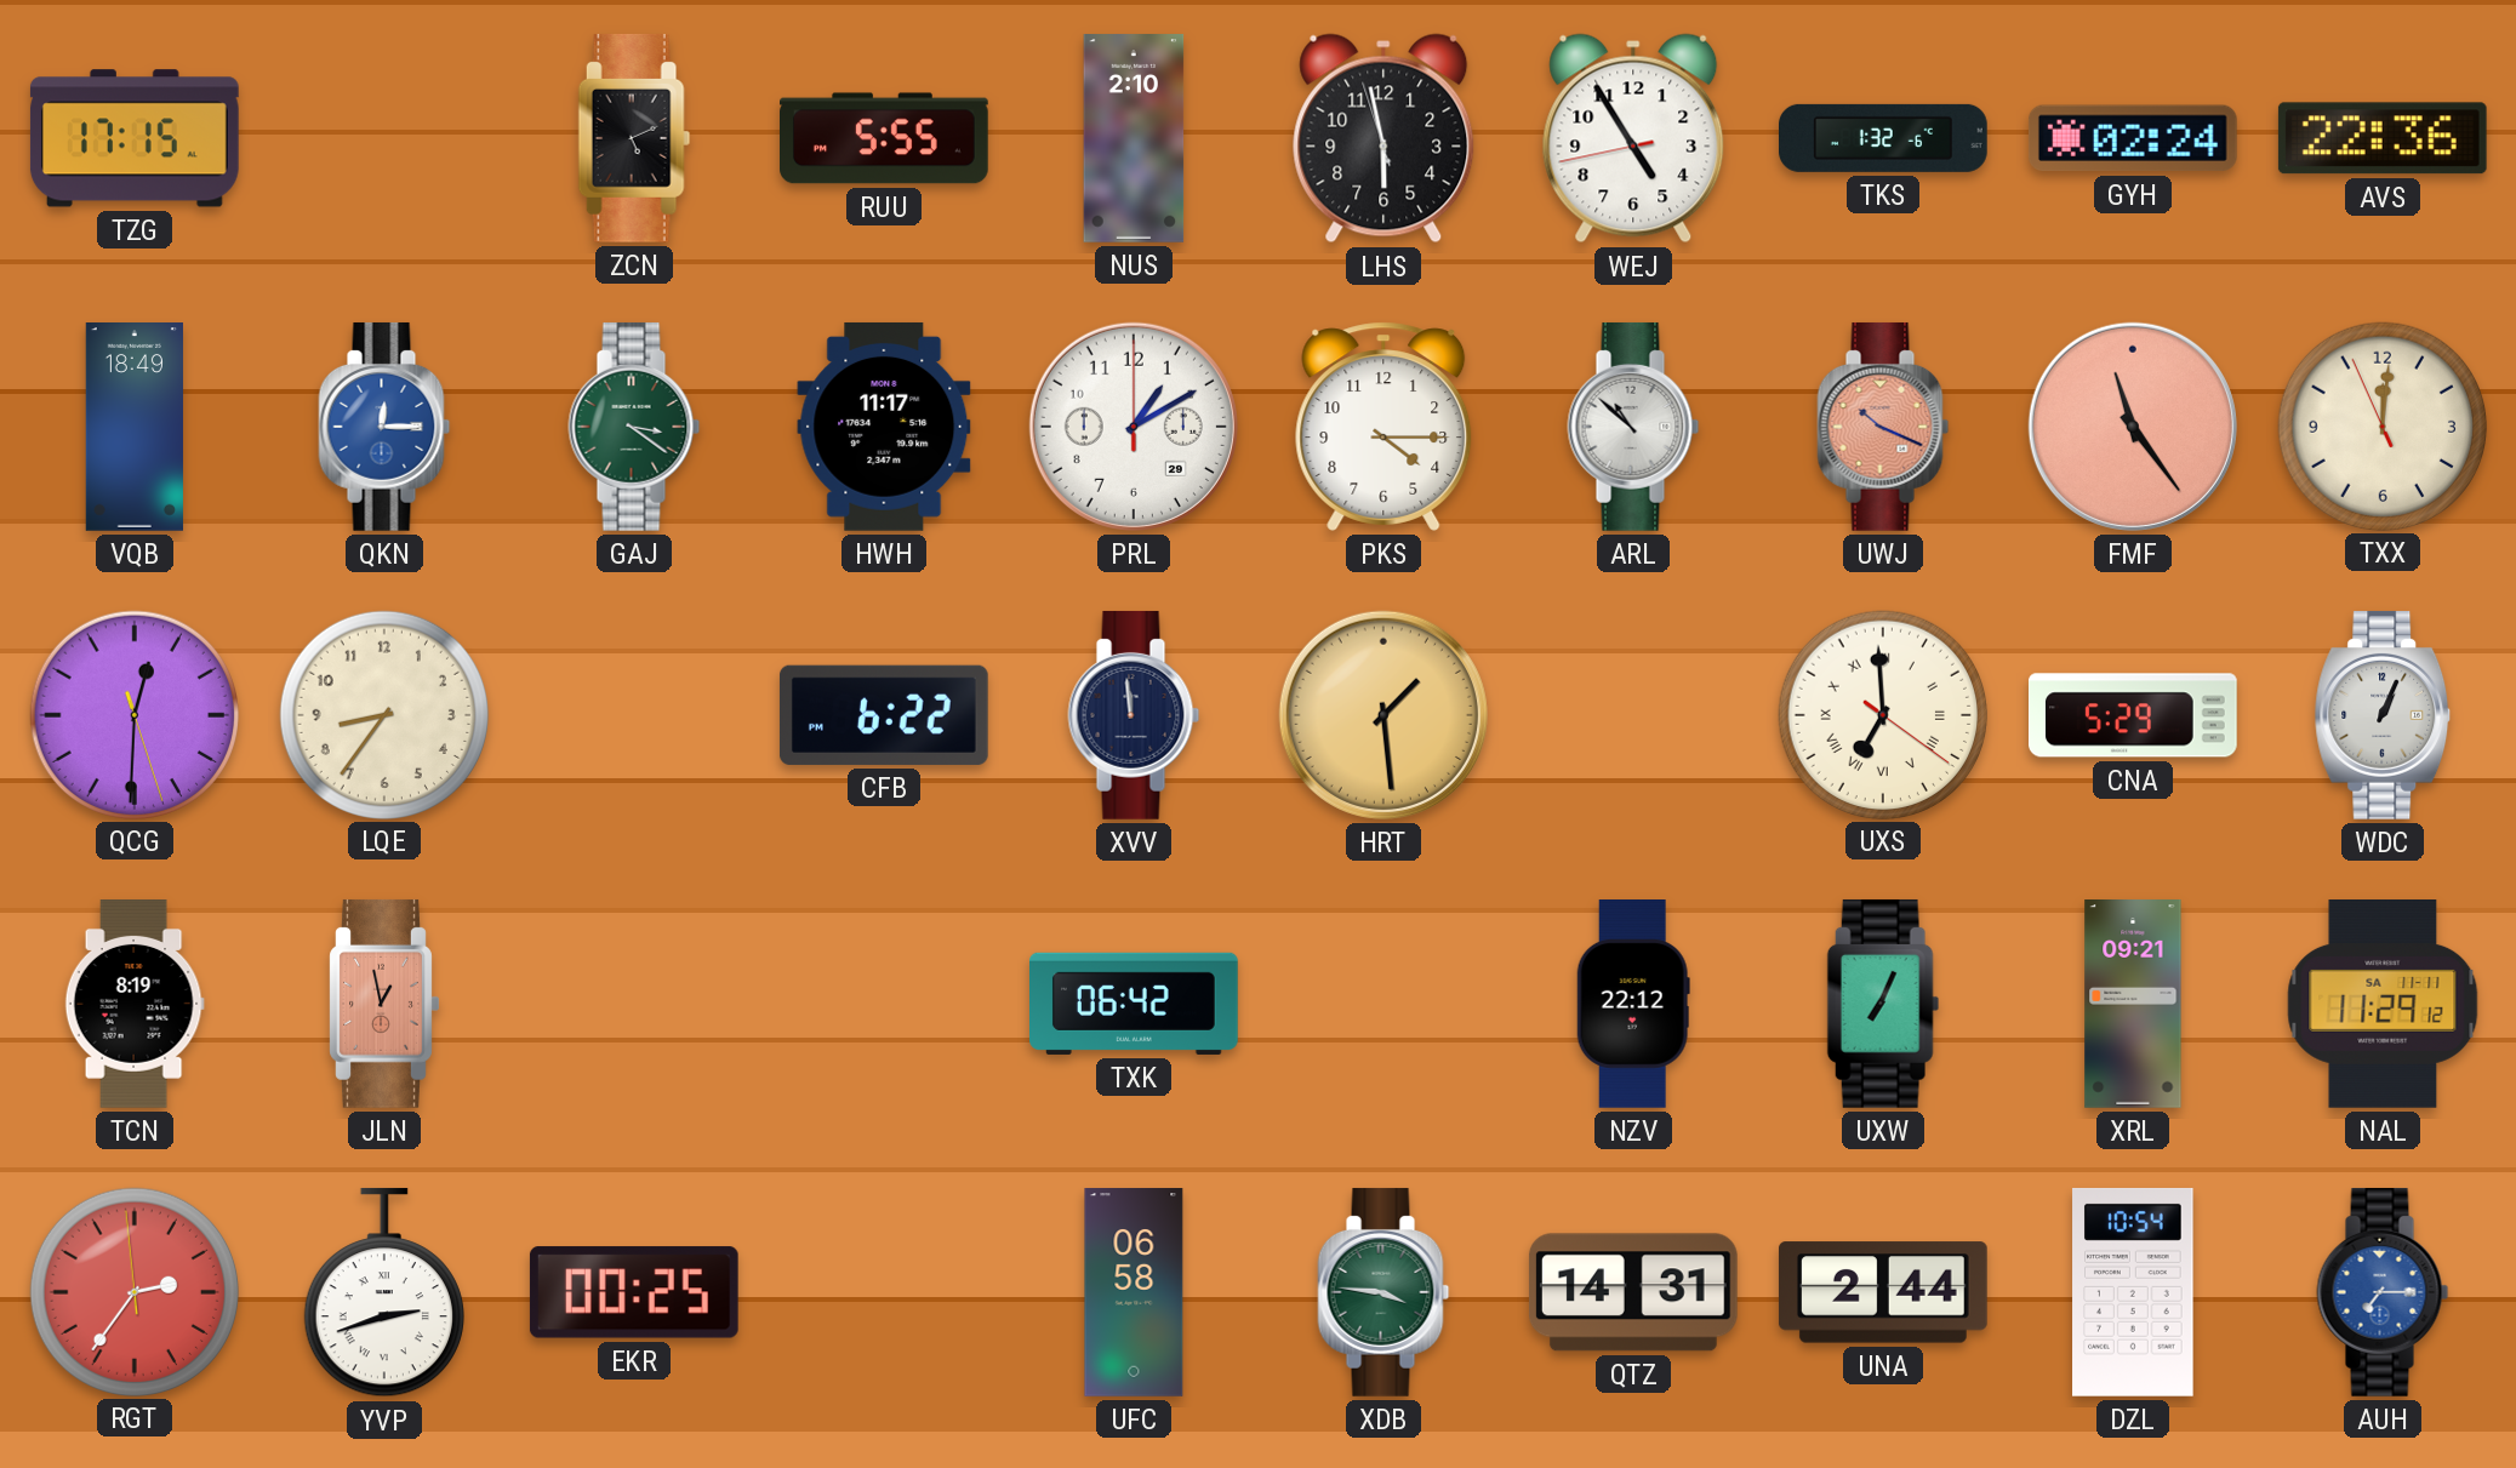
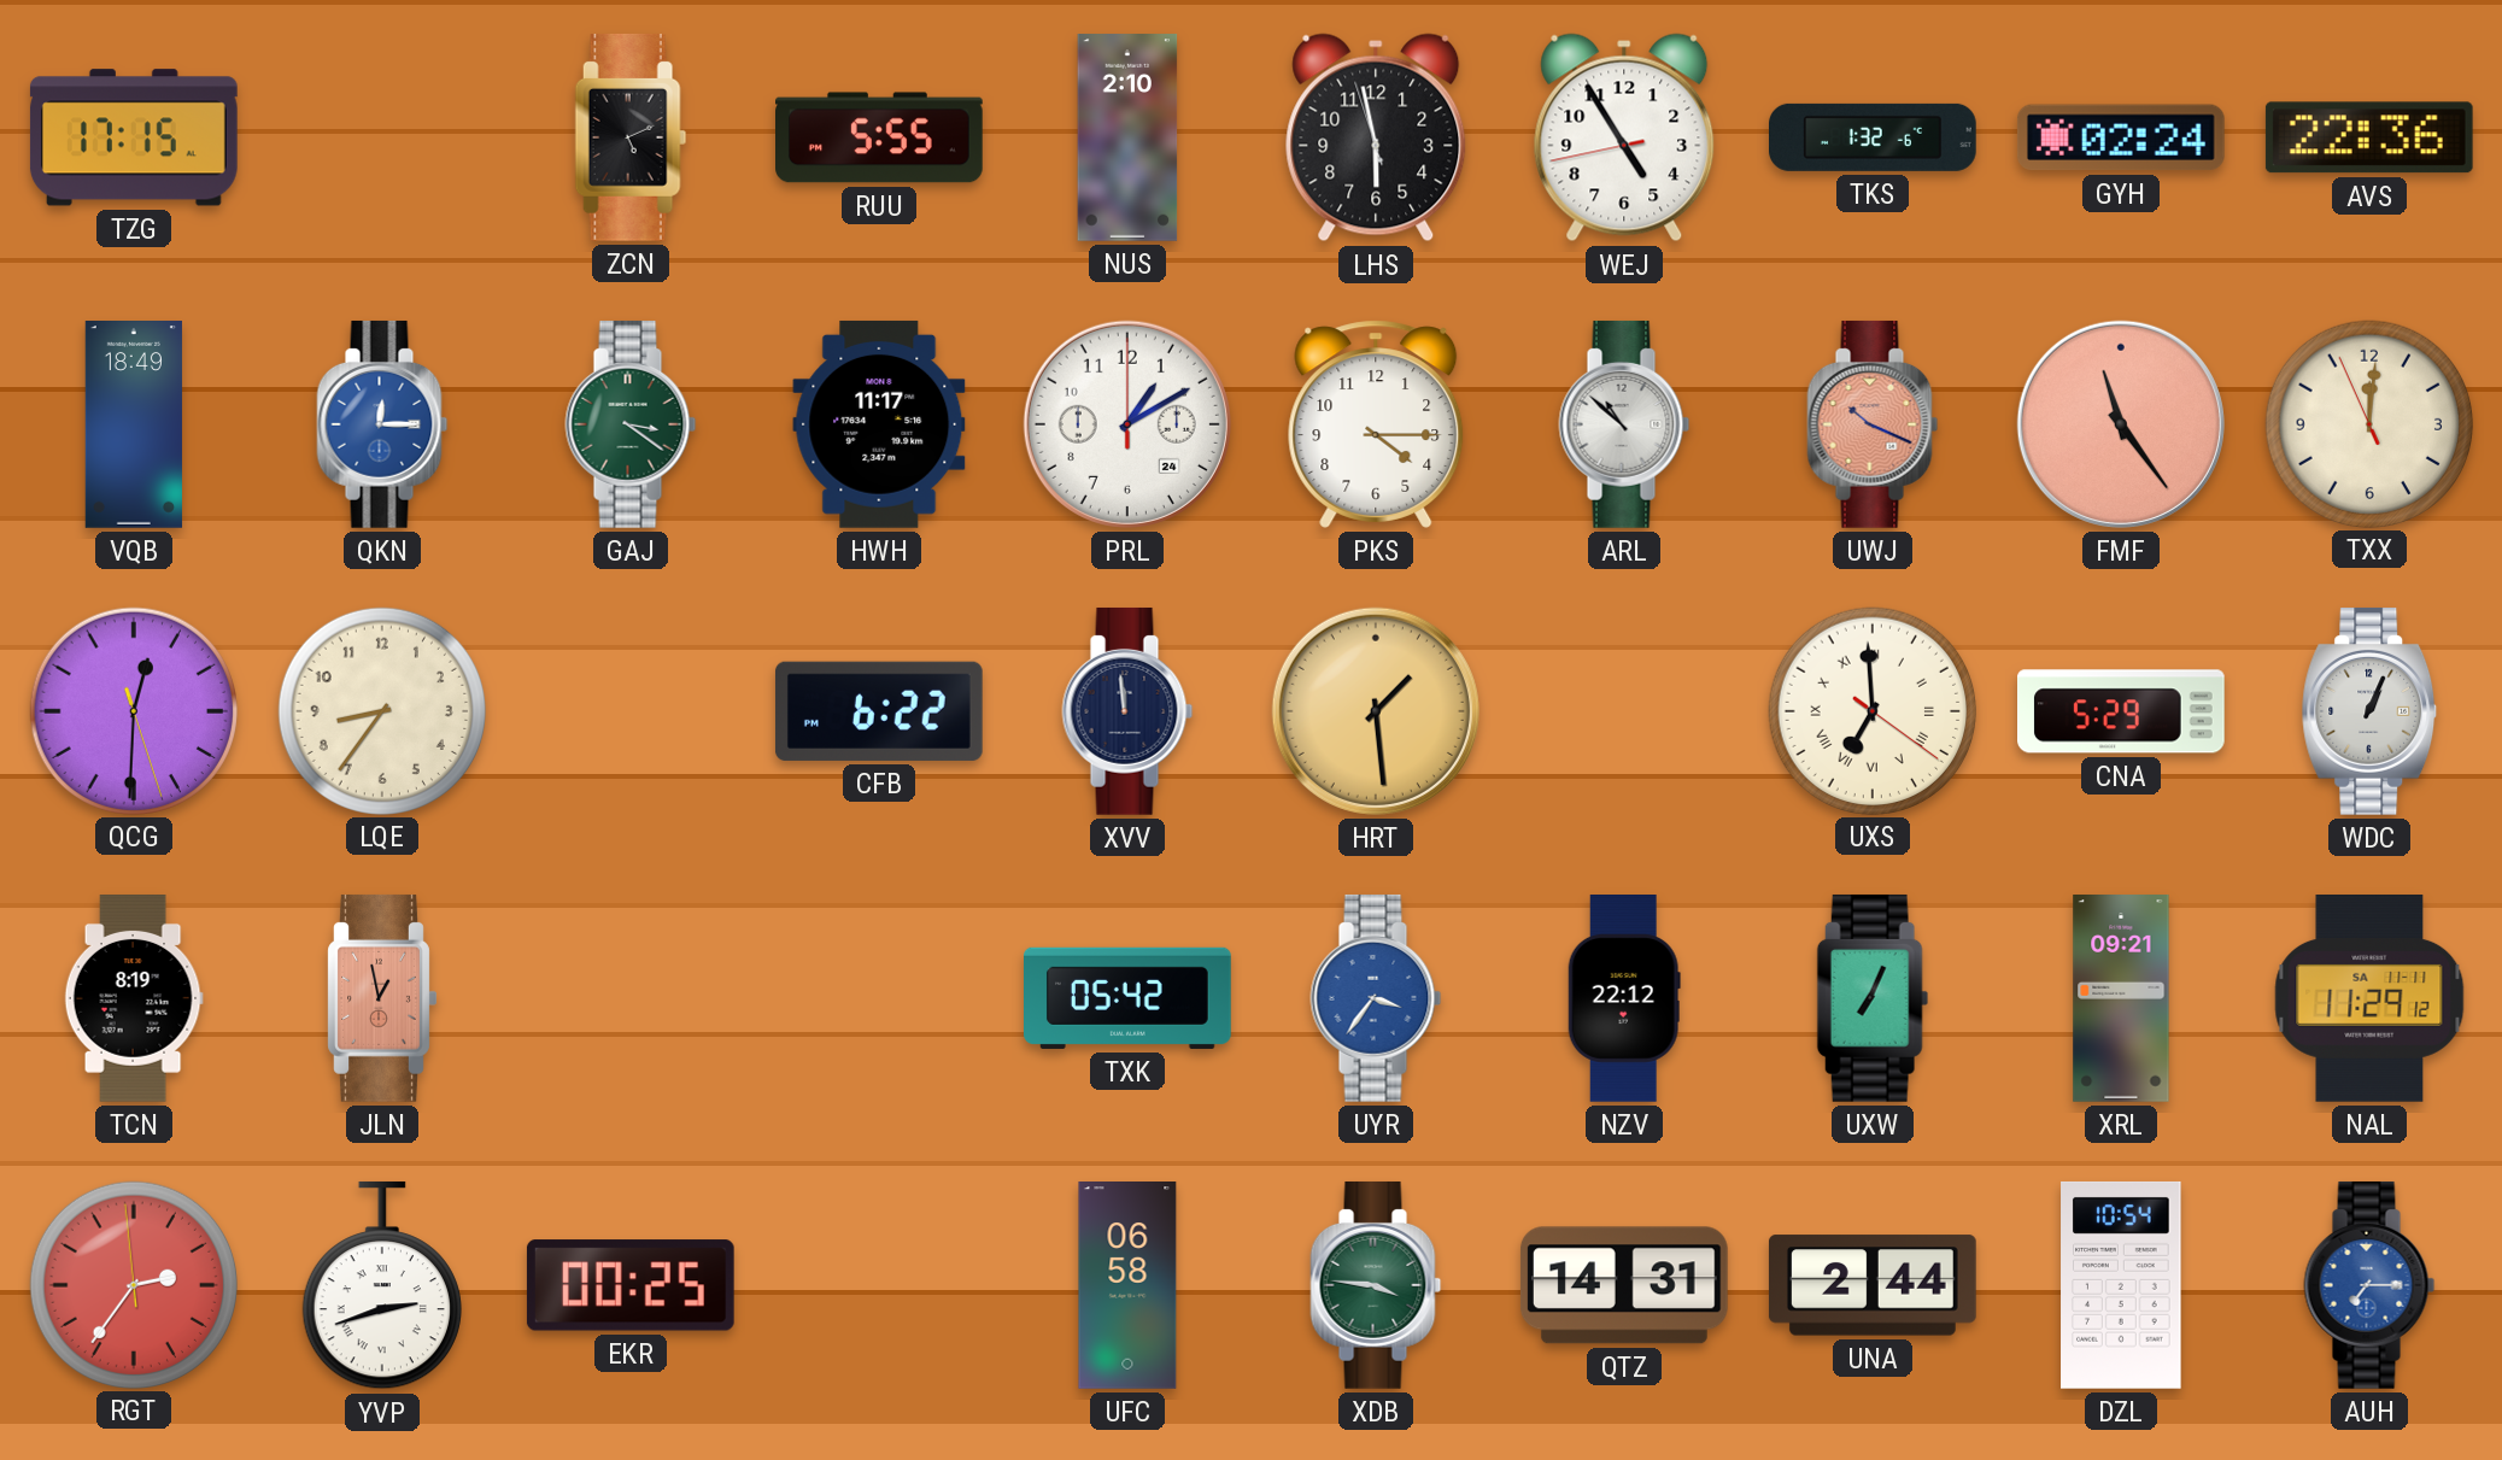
PRL date: 29 -> 24
TXK: 06:42 -> 05:42
UYR: none -> 3:36
